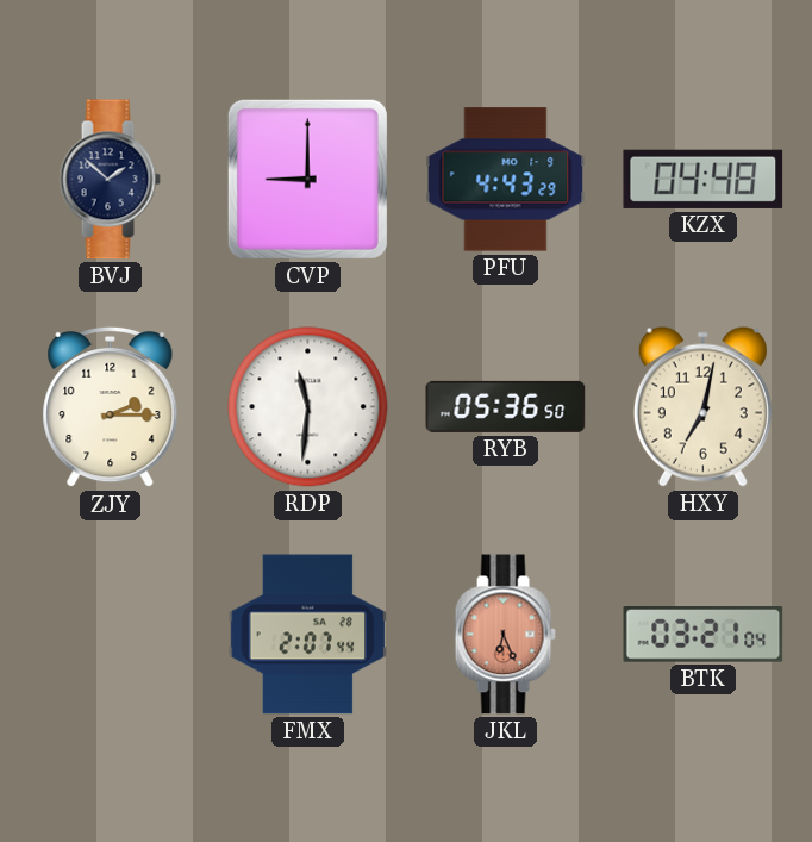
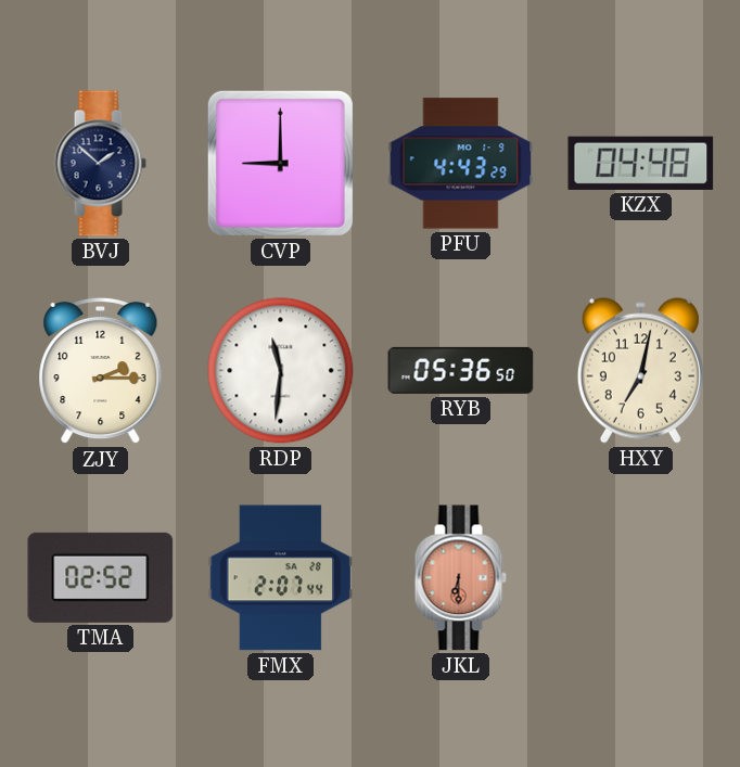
TMA: none -> 02:52
JKL: 6:26 -> 6:30
BTK: 03:21 -> none
